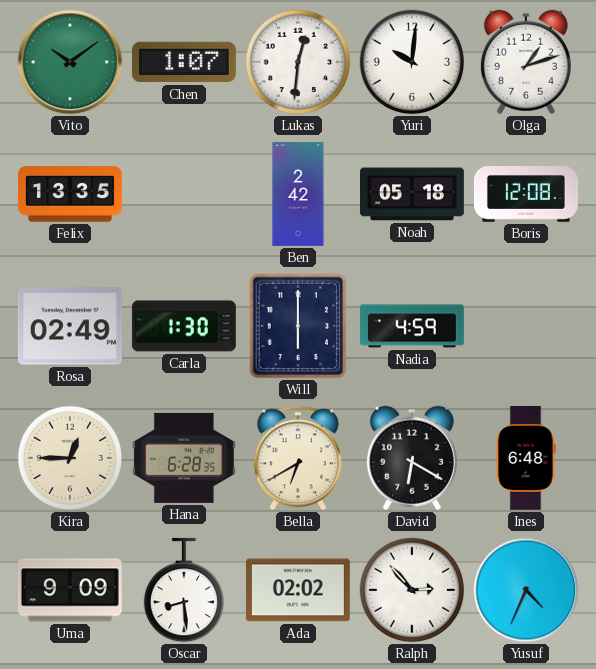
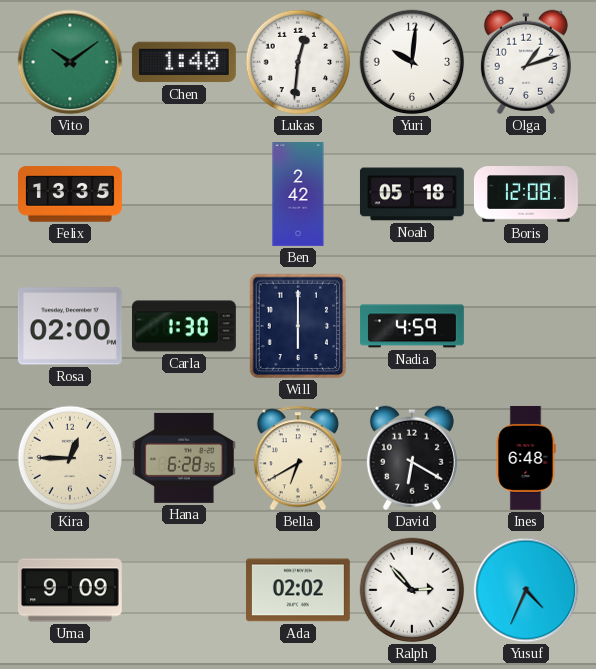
Chen: 1:07 -> 1:40
Rosa: 02:49 -> 02:00
Oscar: 8:29 -> none
